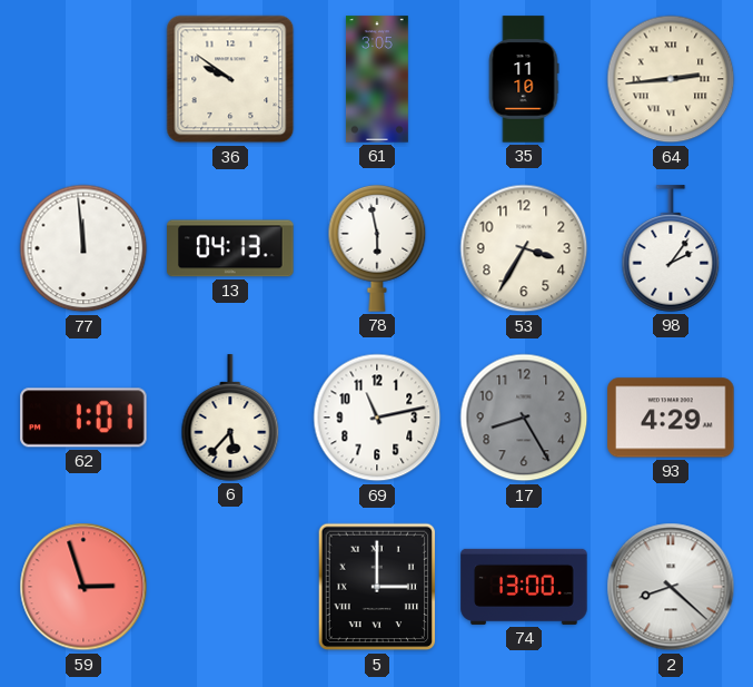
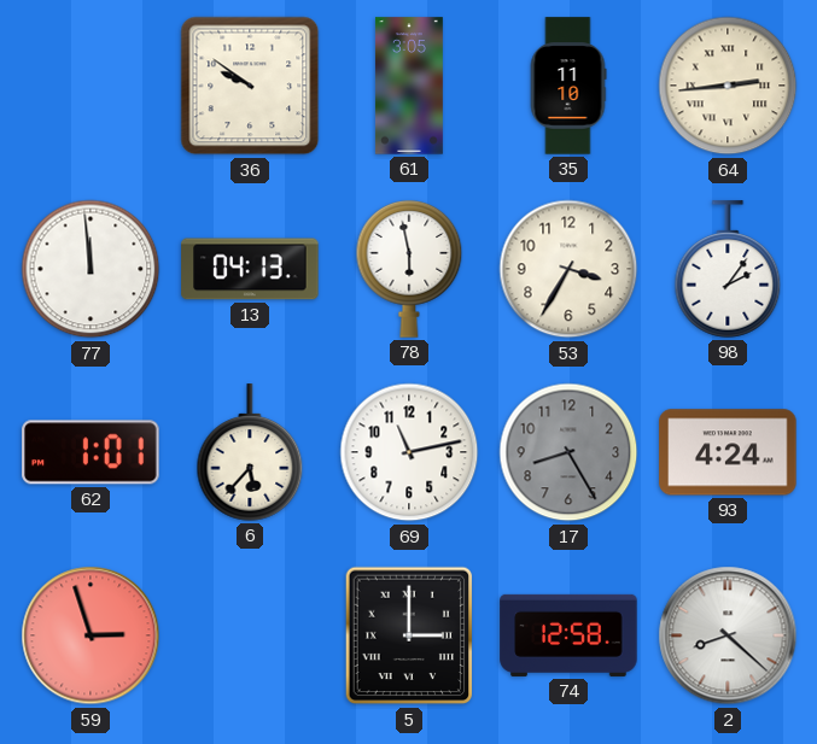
93: 4:29 -> 4:24
74: 13:00 -> 12:58
